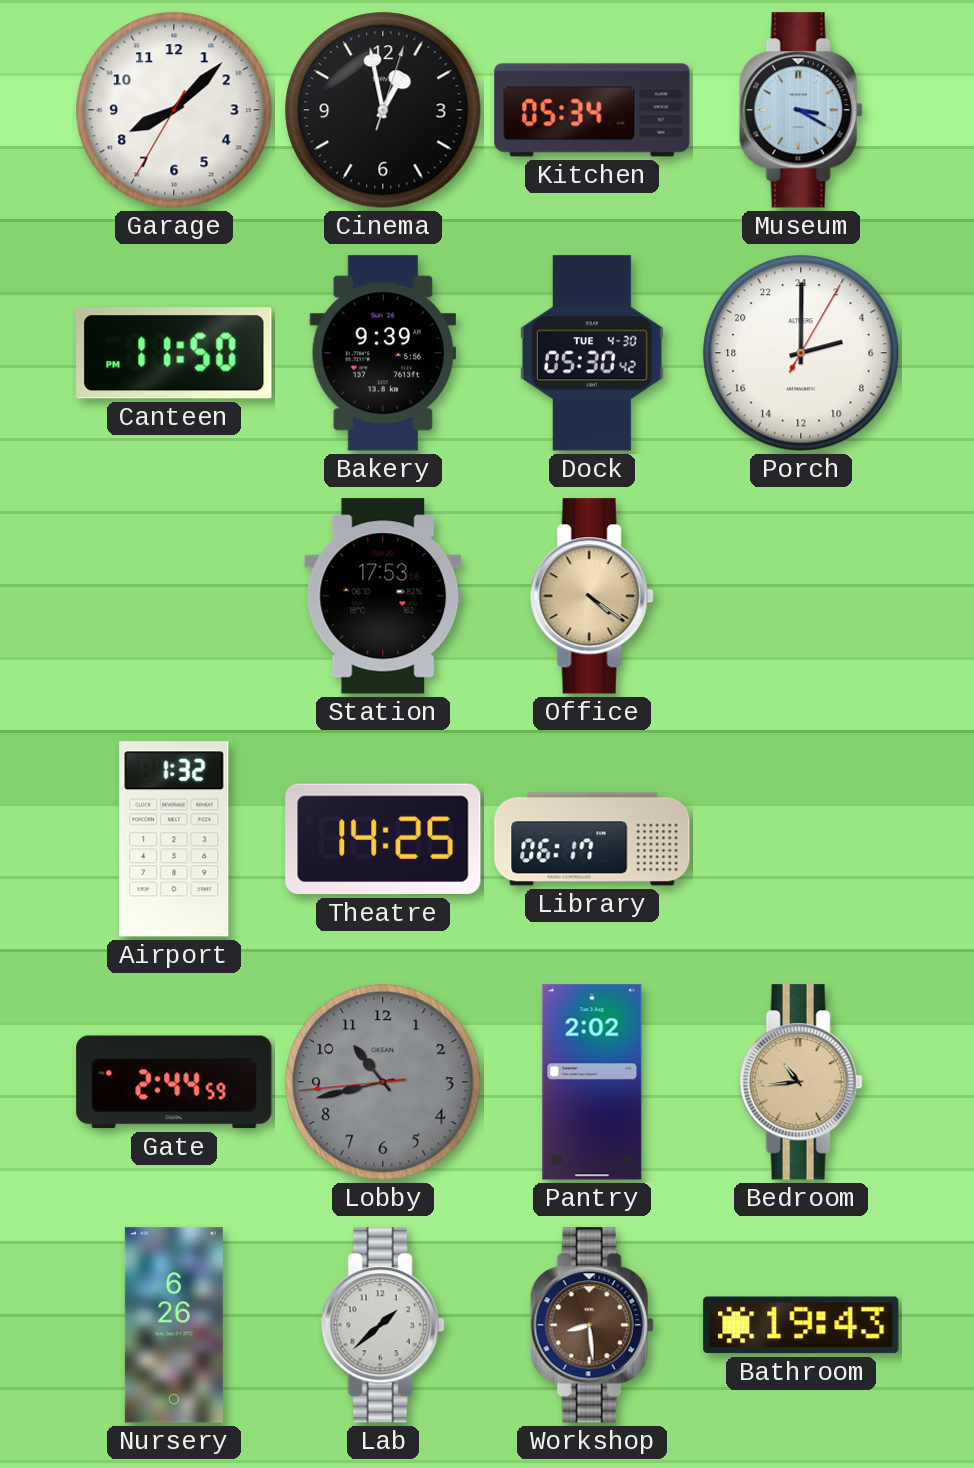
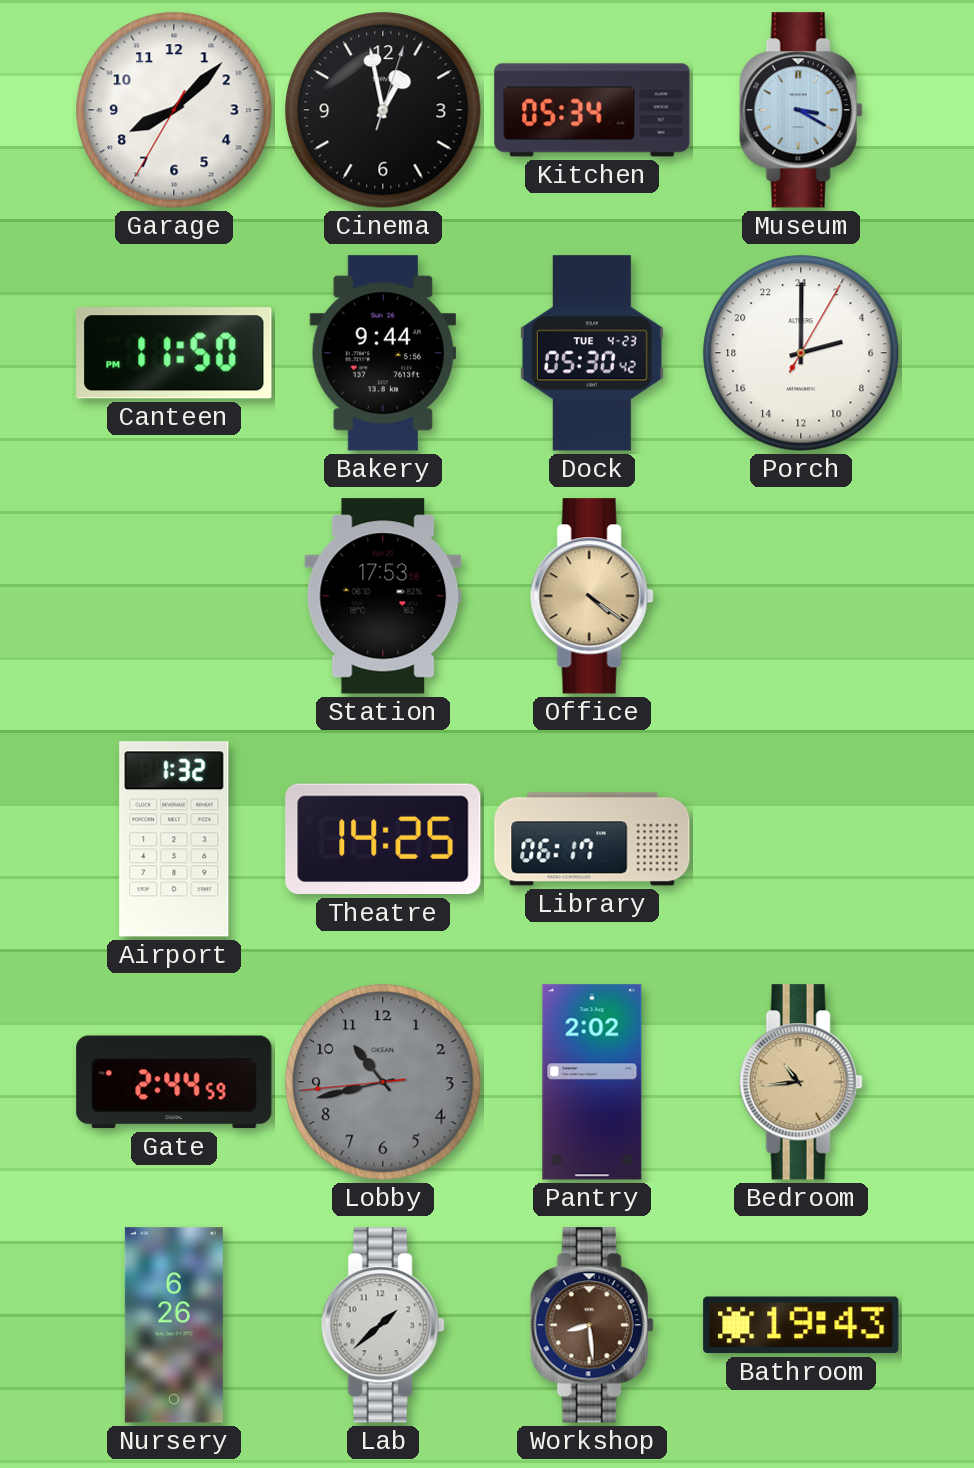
Bakery: 9:39 -> 9:44
Dock date: TUE 4-30 -> TUE 4-23
